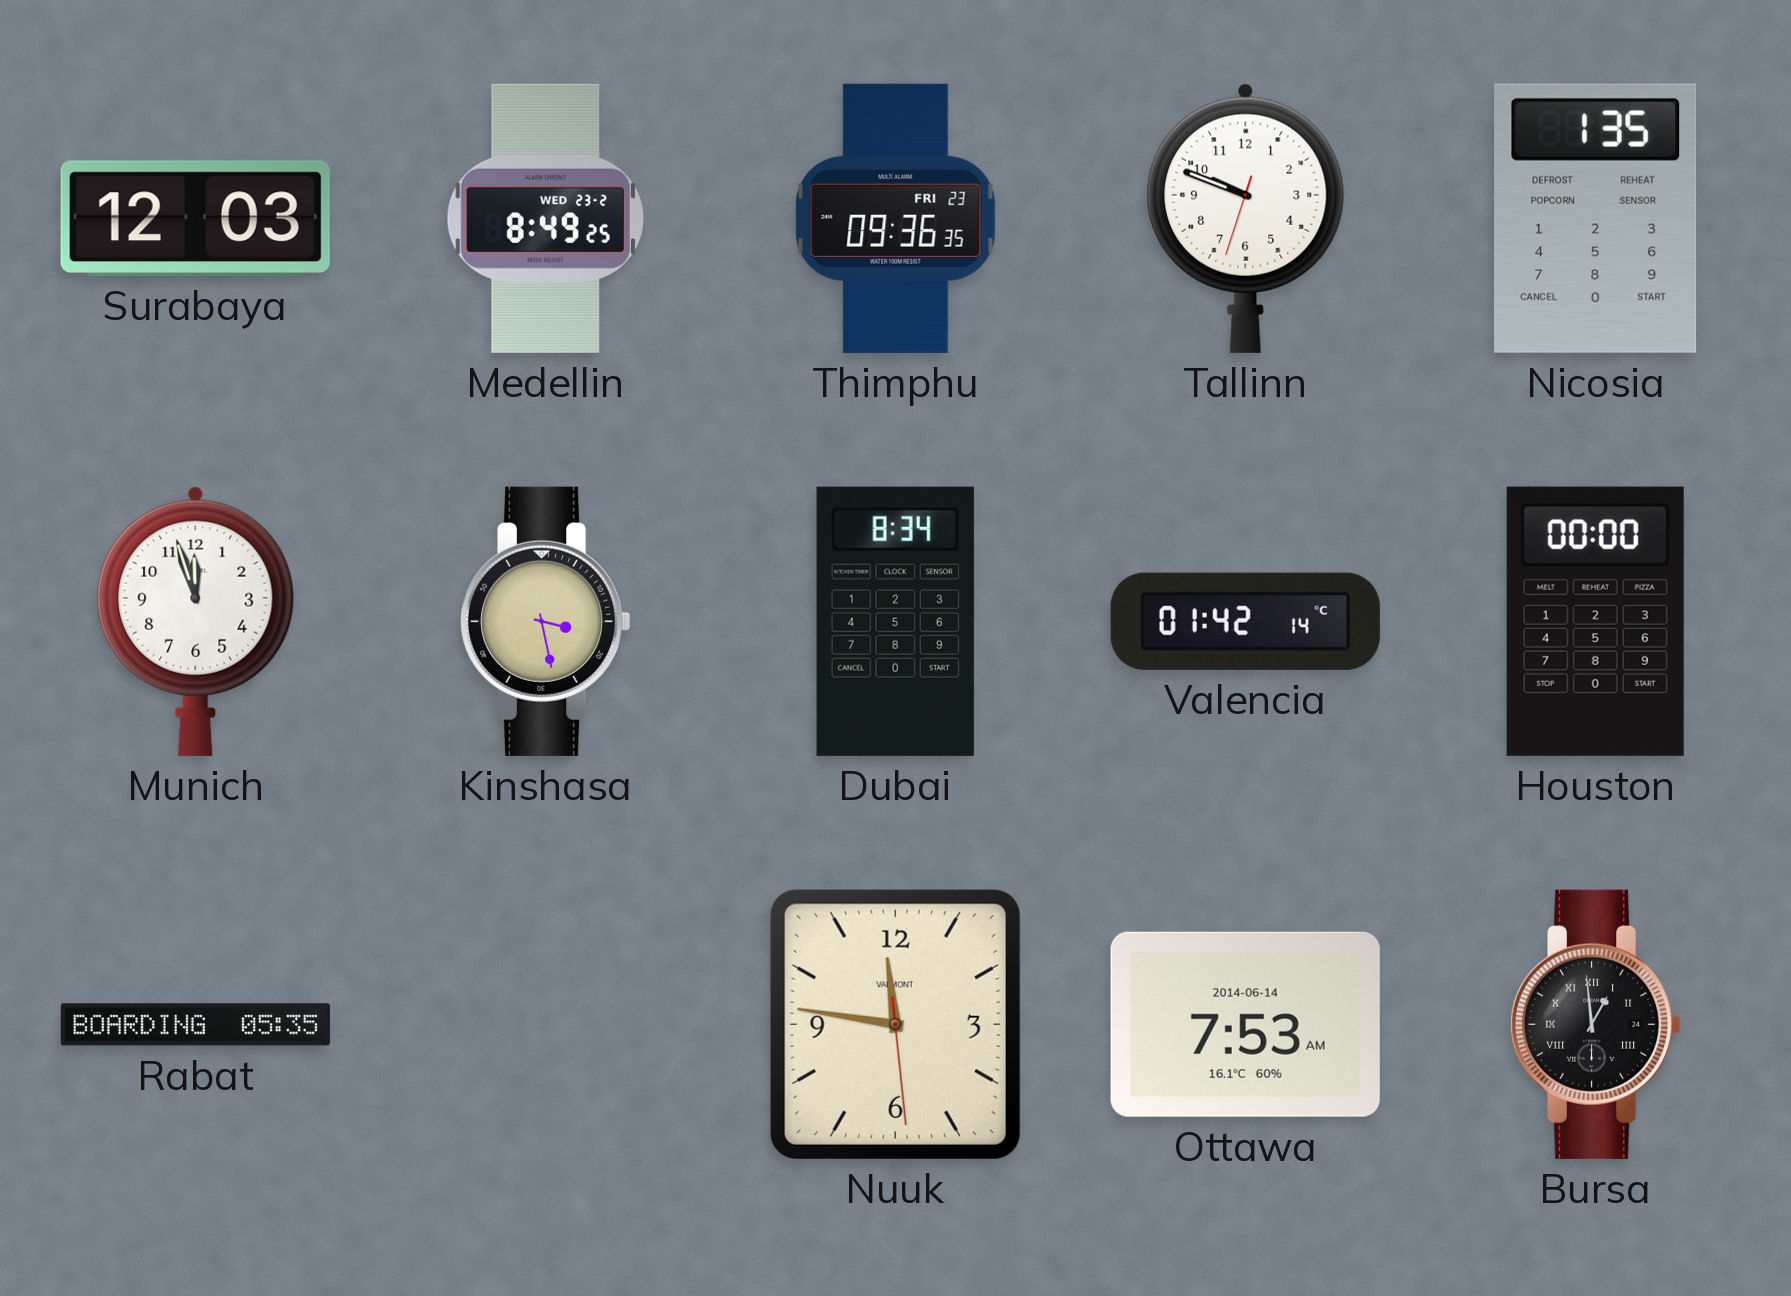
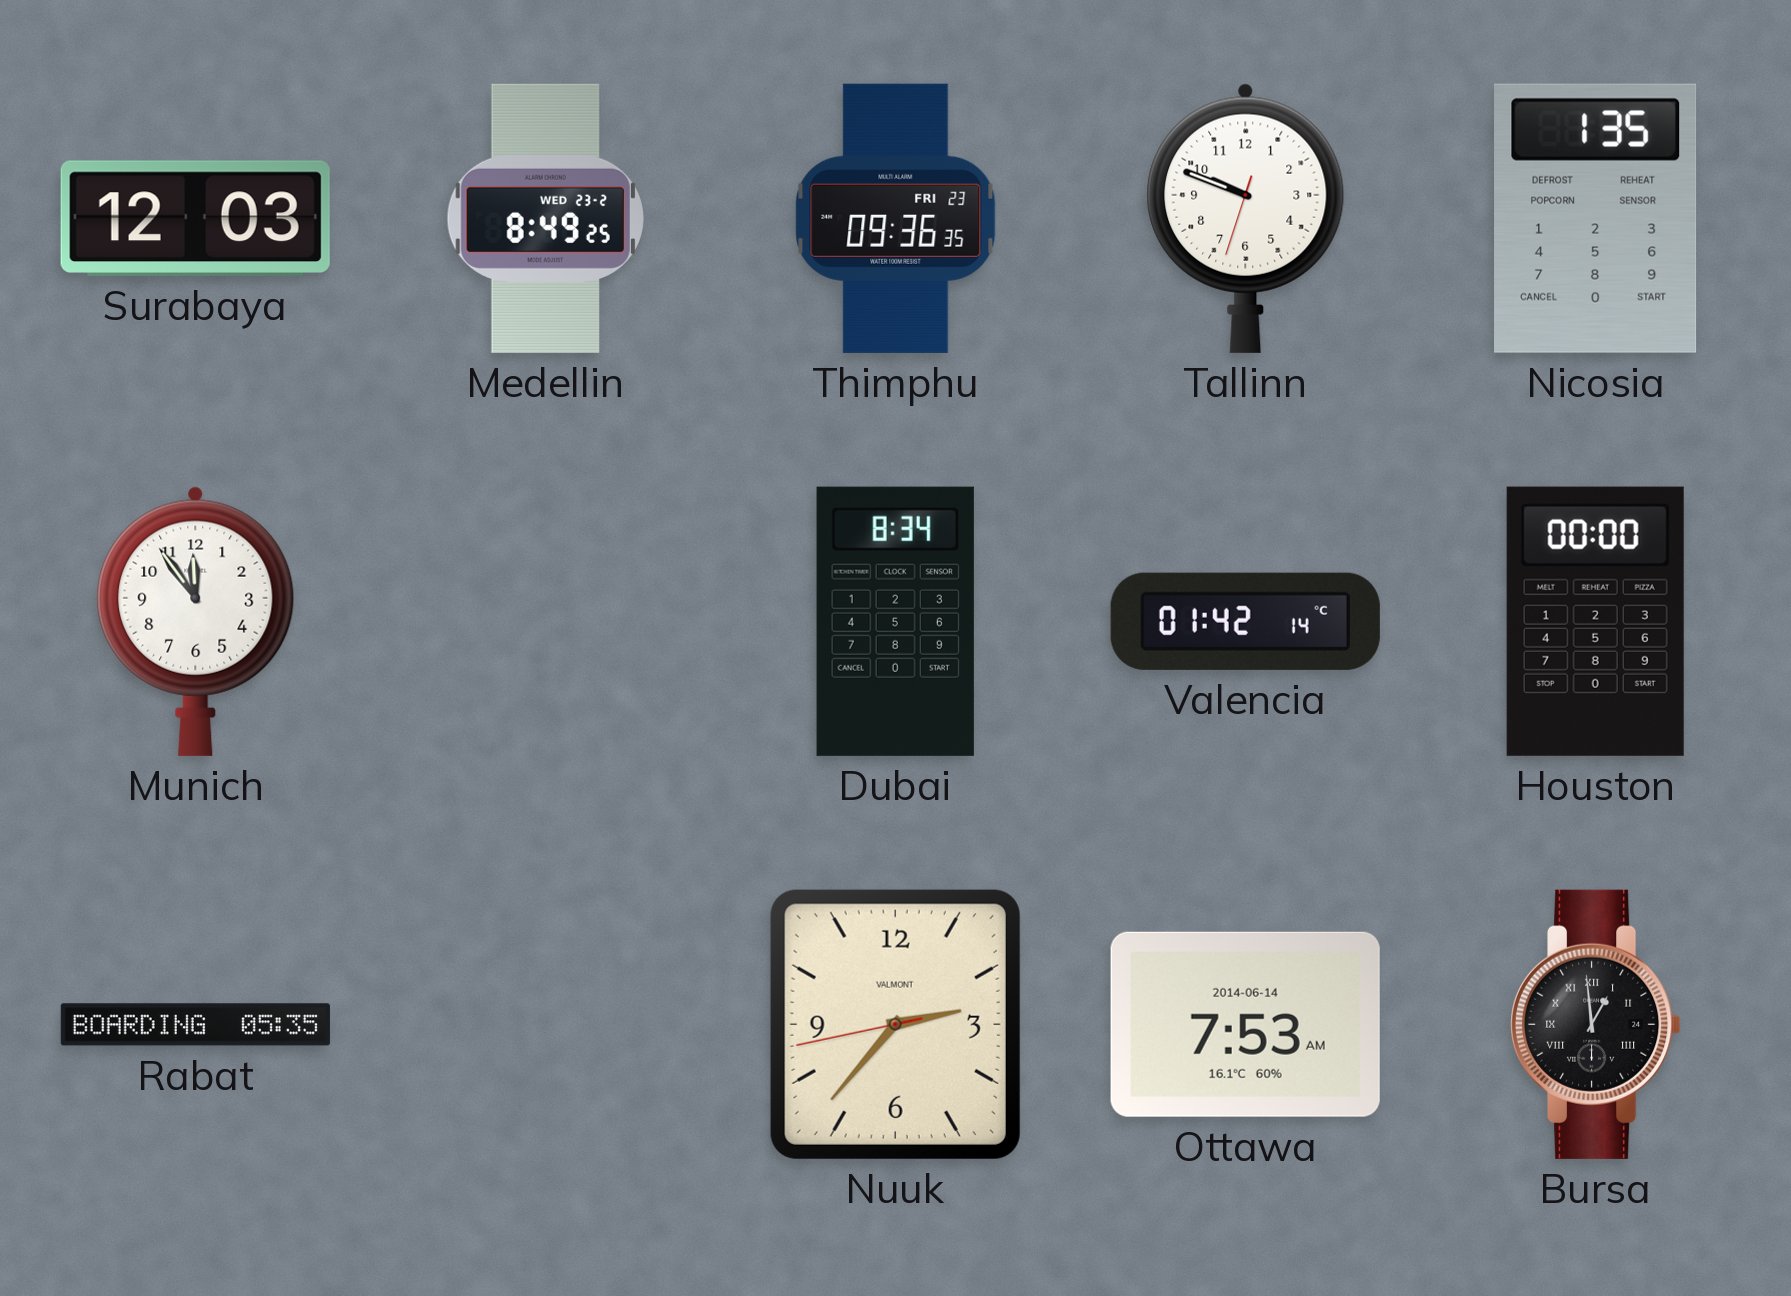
Munich: 11:57 -> 11:54
Kinshasa: 3:28 -> none
Nuuk: 11:46 -> 2:36
